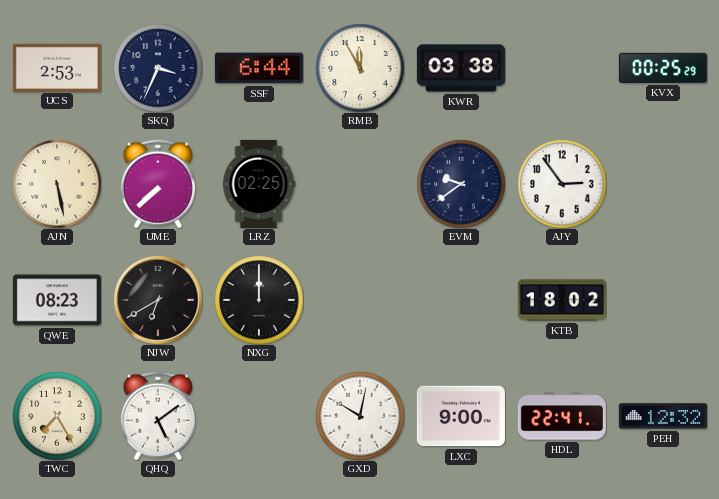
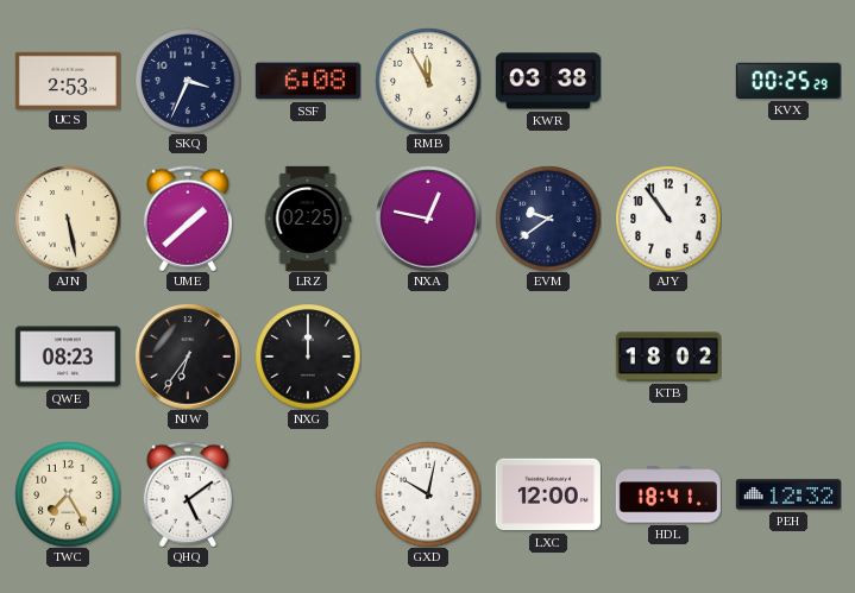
SSF: 6:44 -> 6:08
UME: 7:38 -> 1:38
NXA: none -> 12:47
AJY: 2:54 -> 10:54
NJW: 6:40 -> 6:36
LXC: 9:00 -> 12:00
HDL: 22:41 -> 18:41
